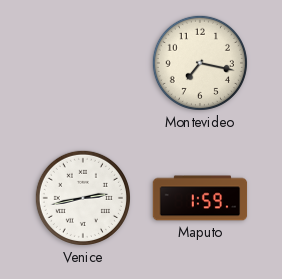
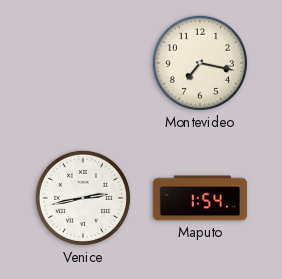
Maputo: 1:59 -> 1:54
